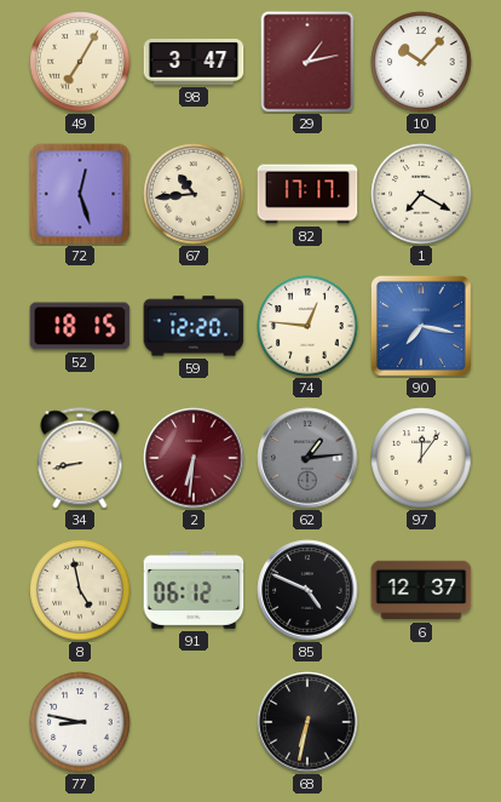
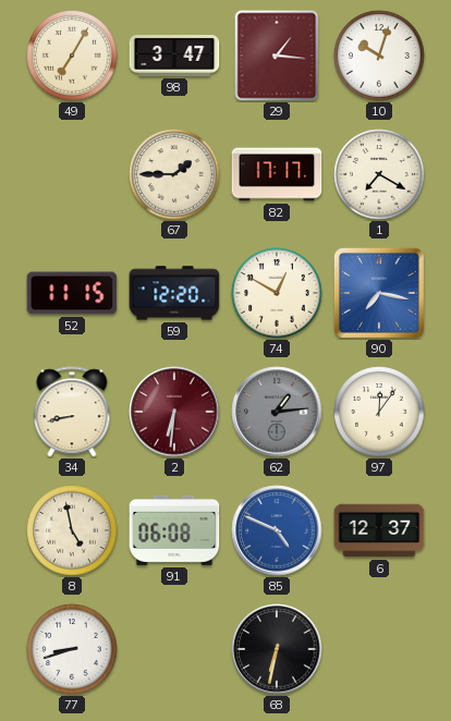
29: 1:13 -> 1:16
10: 10:07 -> 10:03
72: 12:27 -> none
67: 10:44 -> 1:45
52: 18:15 -> 11:15
74: 12:46 -> 12:50
91: 06:12 -> 06:08
85 dial: black -> blue
77: 8:47 -> 8:42
